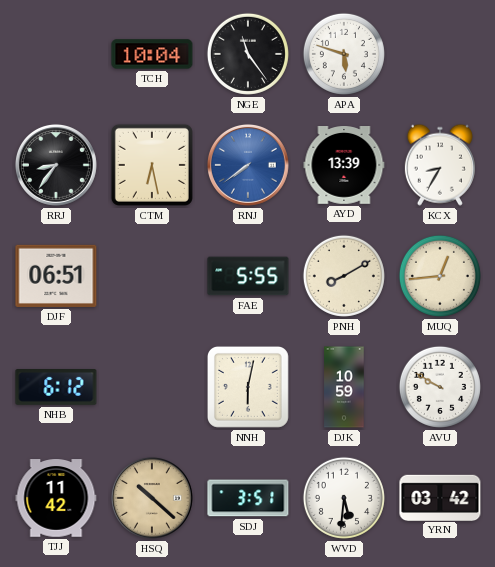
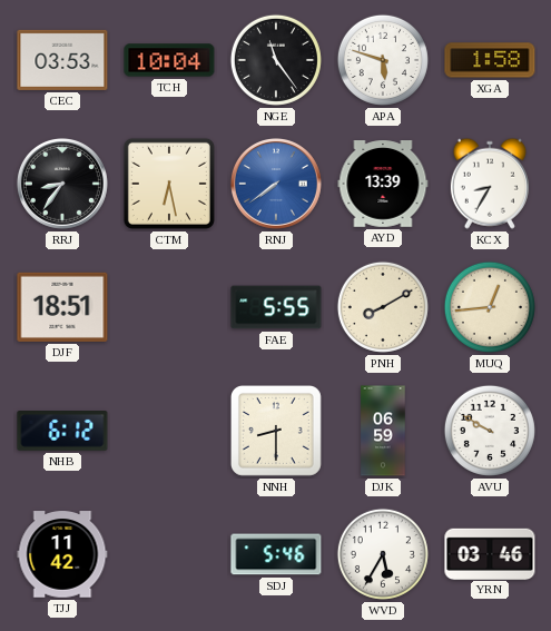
CEC: none -> 03:53
XGA: none -> 1:58
DJF: 06:51 -> 18:51
NNH: 6:02 -> 8:30
DJK: 10:59 -> 06:59
HSQ: 10:22 -> none
SDJ: 3:51 -> 5:46
WVD: 5:31 -> 5:35
YRN: 03:42 -> 03:46
